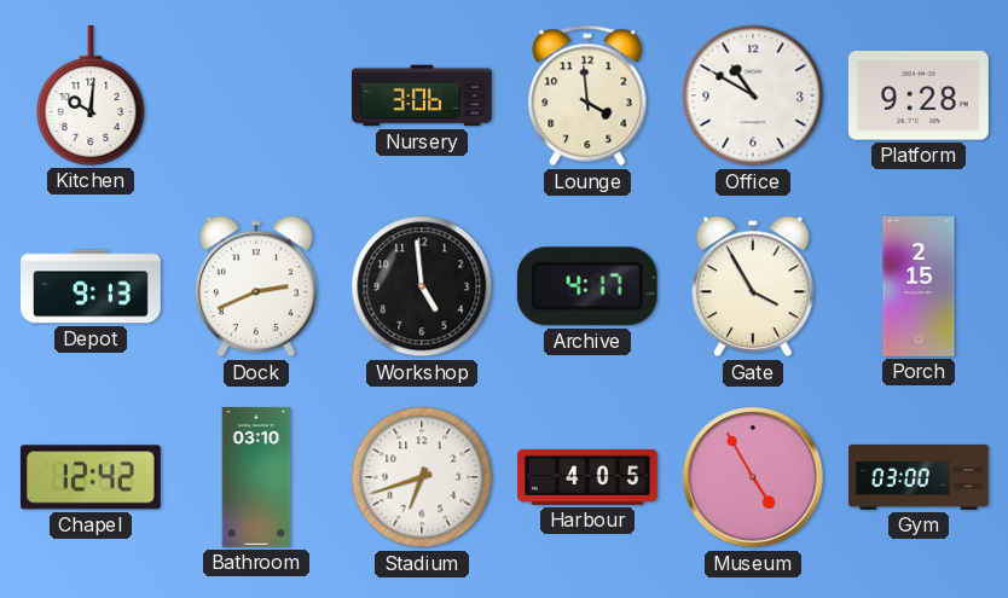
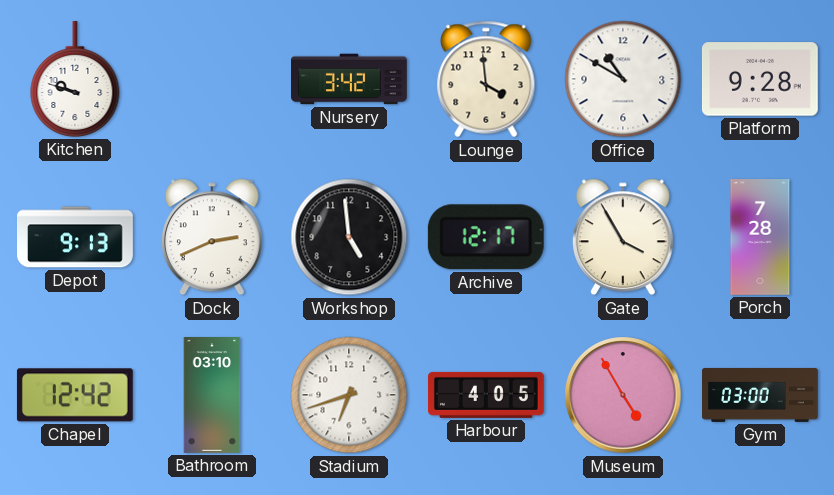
Kitchen: 10:01 -> 9:48
Nursery: 3:06 -> 3:42
Archive: 4:17 -> 12:17
Porch: 2:15 -> 7:28
